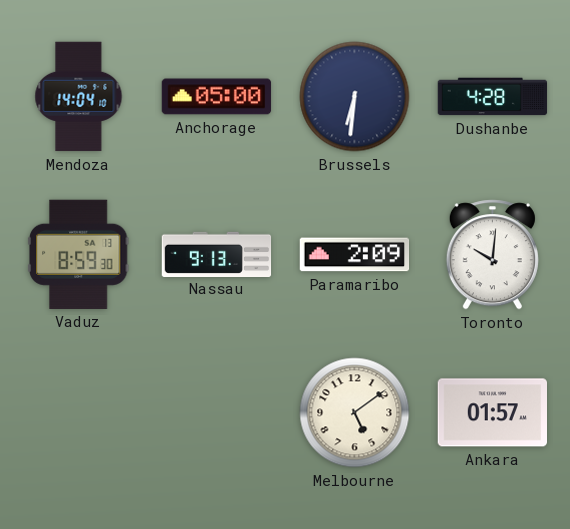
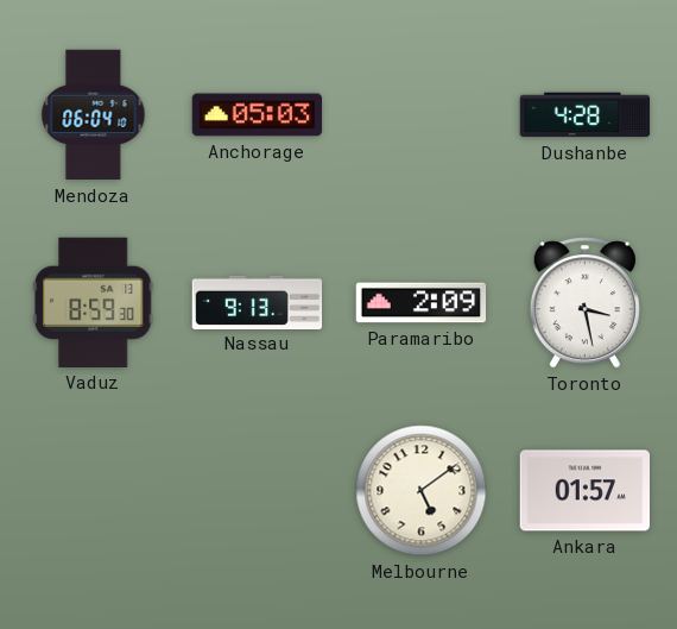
Mendoza: 14:04 -> 06:04
Anchorage: 05:00 -> 05:03
Brussels: 6:31 -> none
Toronto: 10:01 -> 3:28
